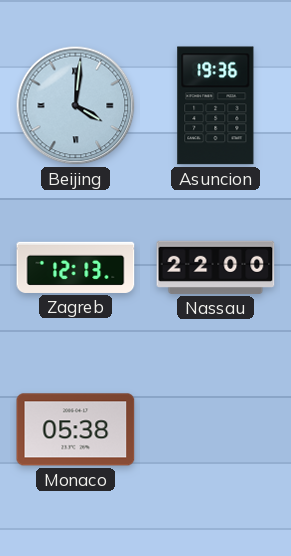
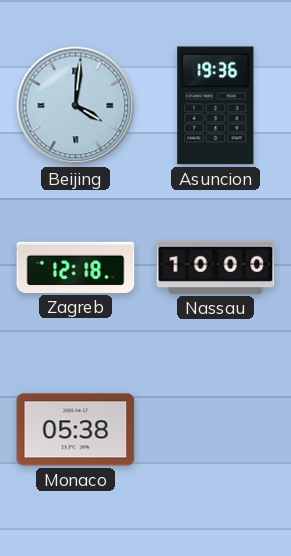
Zagreb: 12:13 -> 12:18
Nassau: 22:00 -> 10:00
